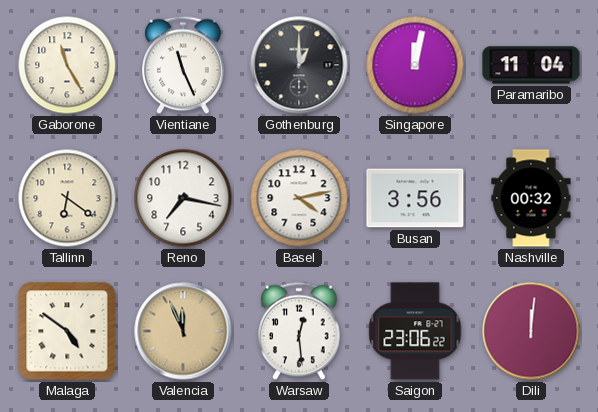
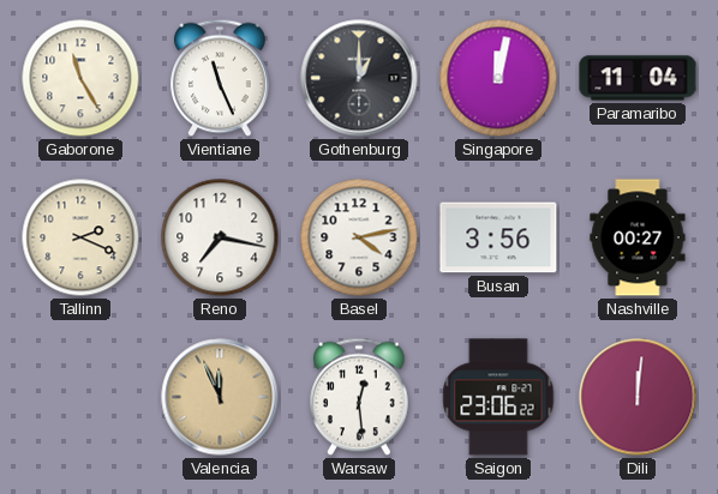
Tallinn: 6:21 -> 2:19
Nashville: 00:32 -> 00:27
Malaga: 4:51 -> none
